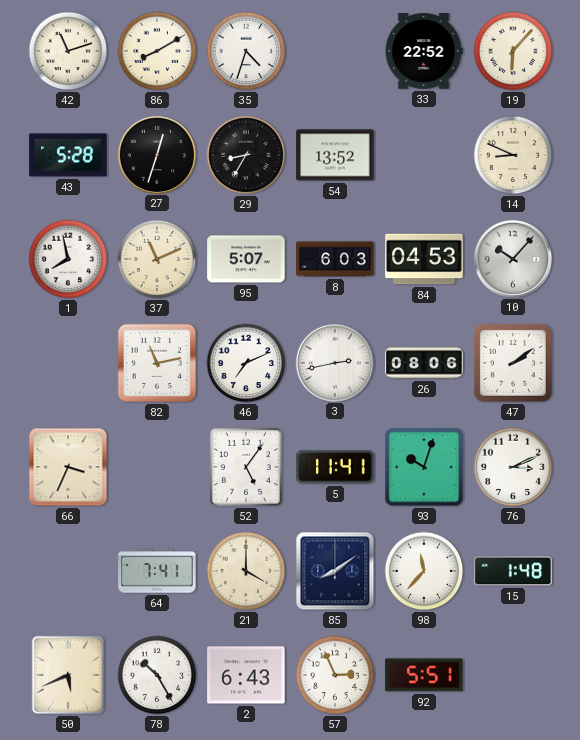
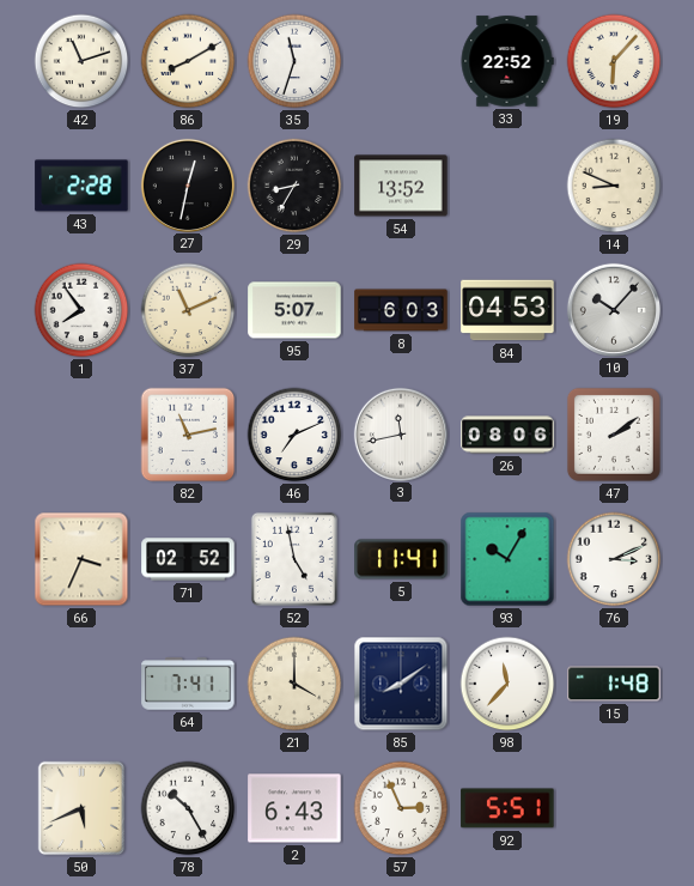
35: 4:33 -> 11:33
43: 5:28 -> 2:28
27: 12:33 -> 12:32
1: 7:58 -> 7:54
3: 2:43 -> 11:43
71: none -> 02:52
52: 5:06 -> 4:58
93: 10:03 -> 10:05
